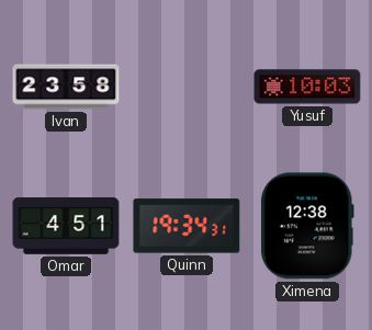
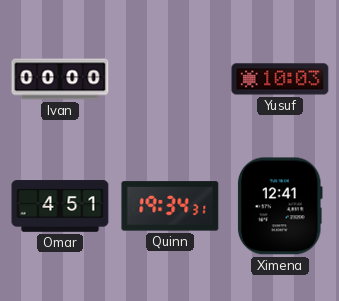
Ivan: 23:58 -> 00:00
Ximena: 12:38 -> 12:41
